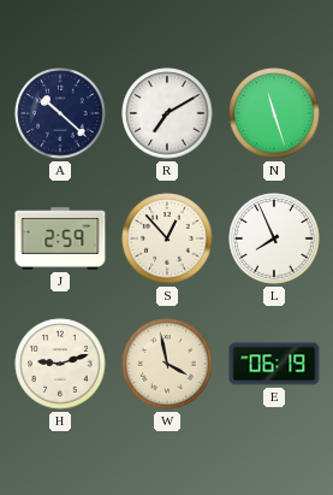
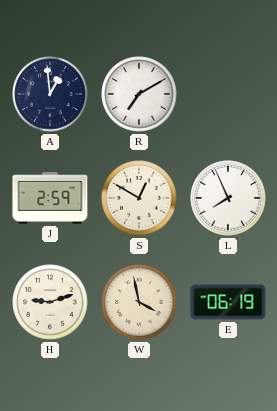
A: 10:22 -> 12:59
N: 11:27 -> none
S: 12:53 -> 12:50
